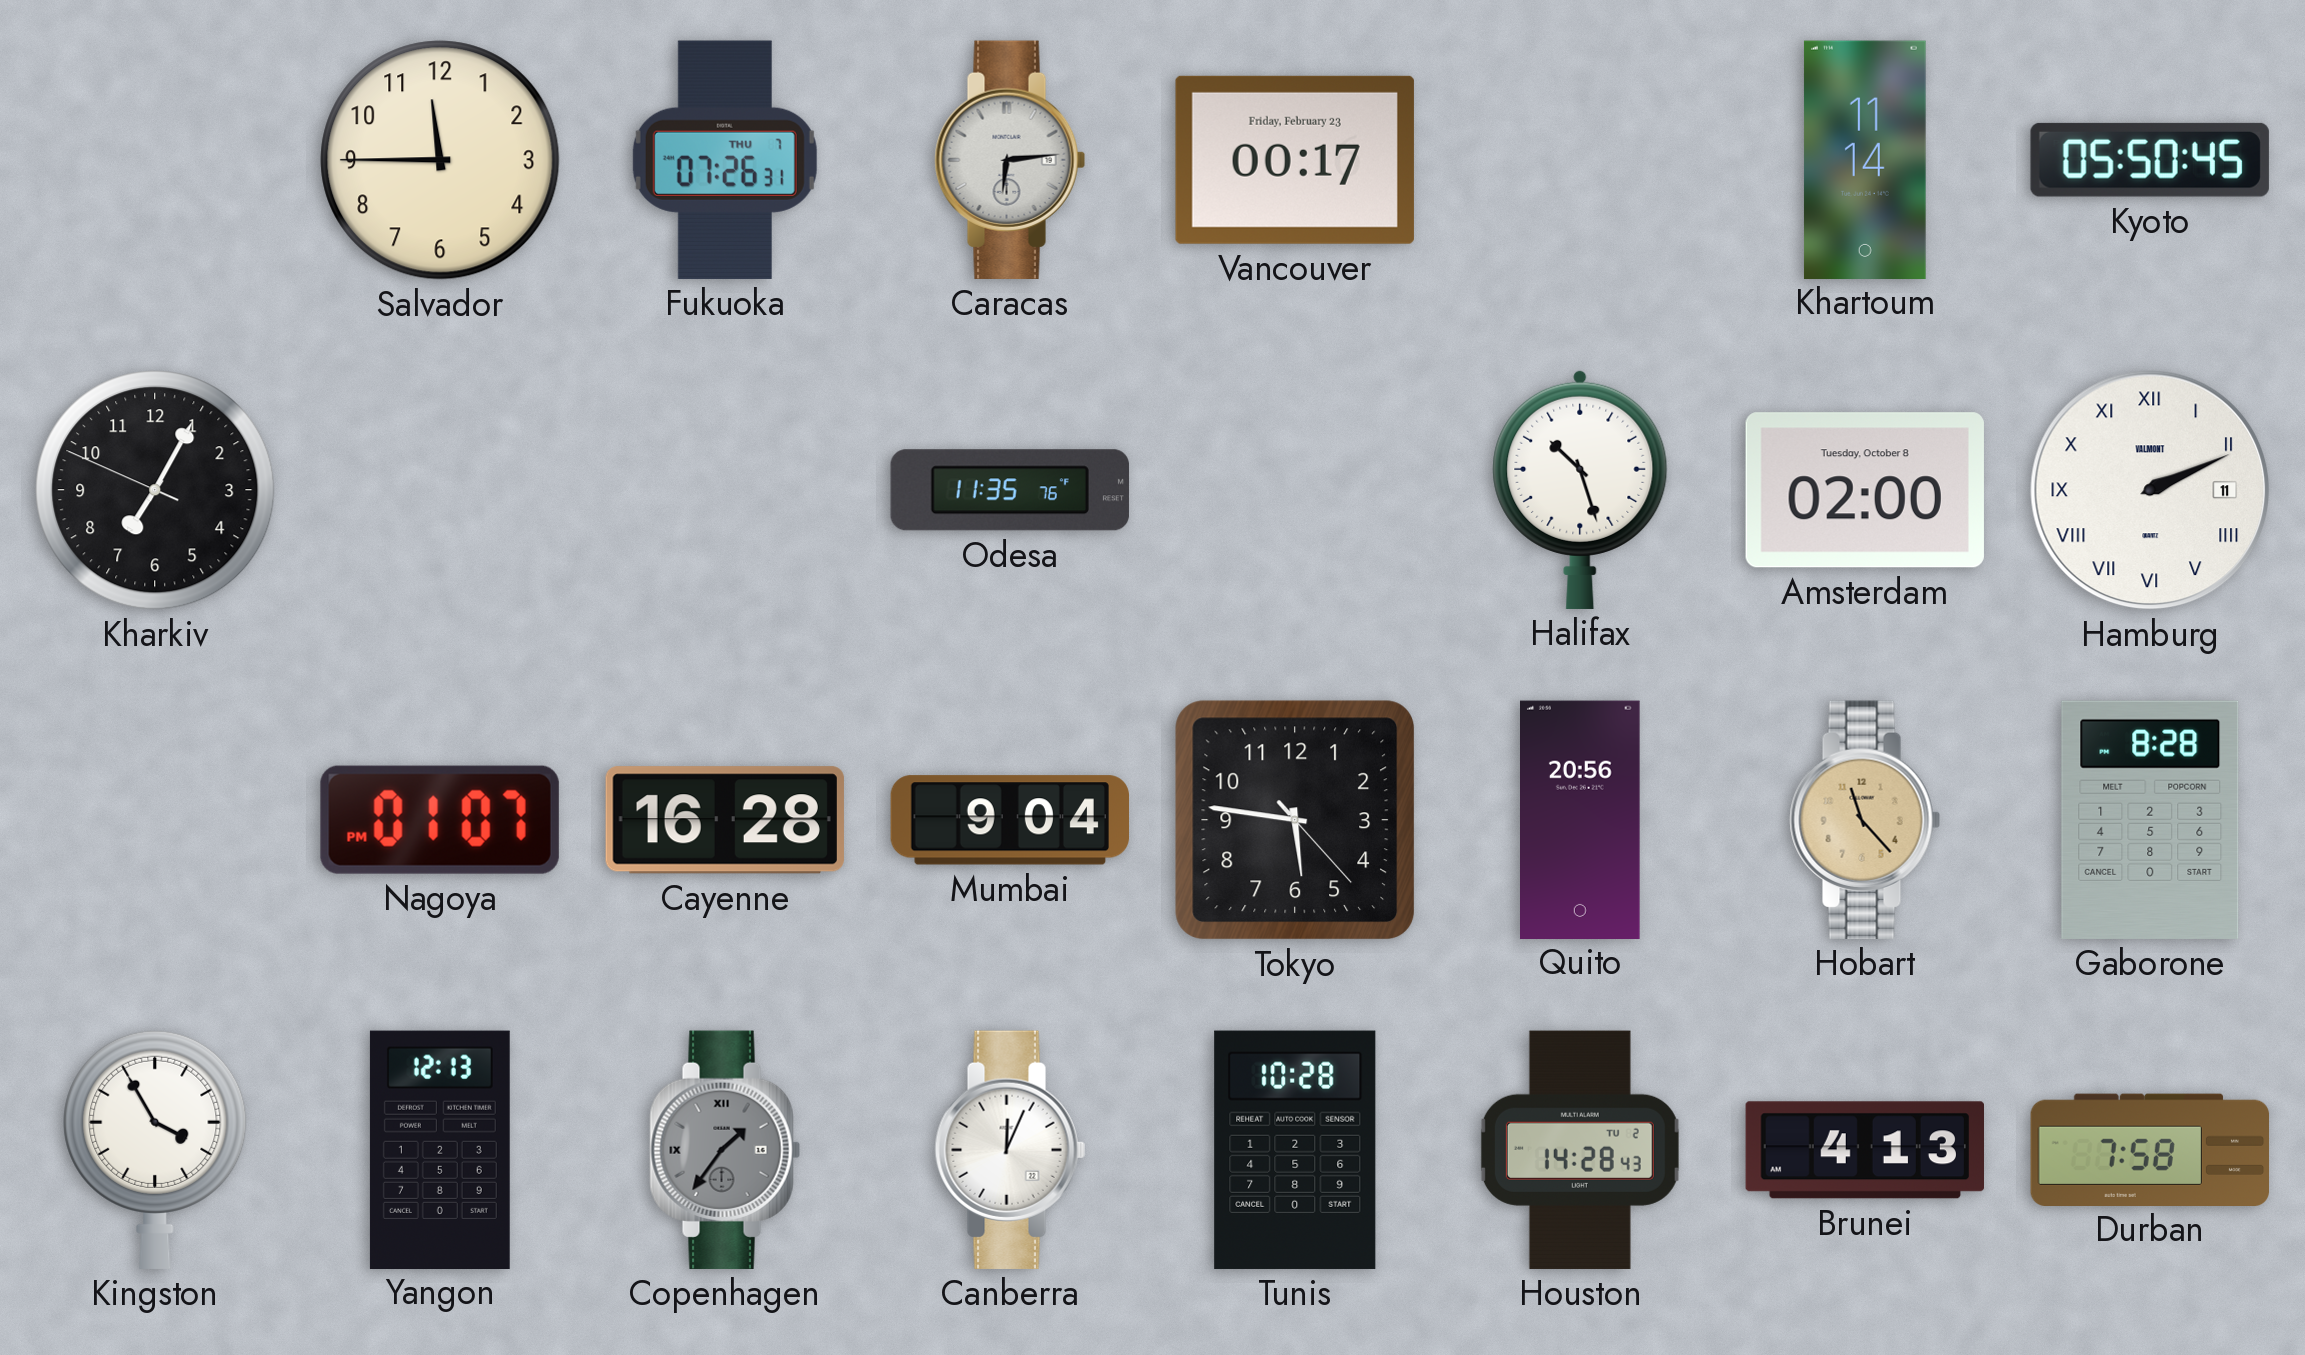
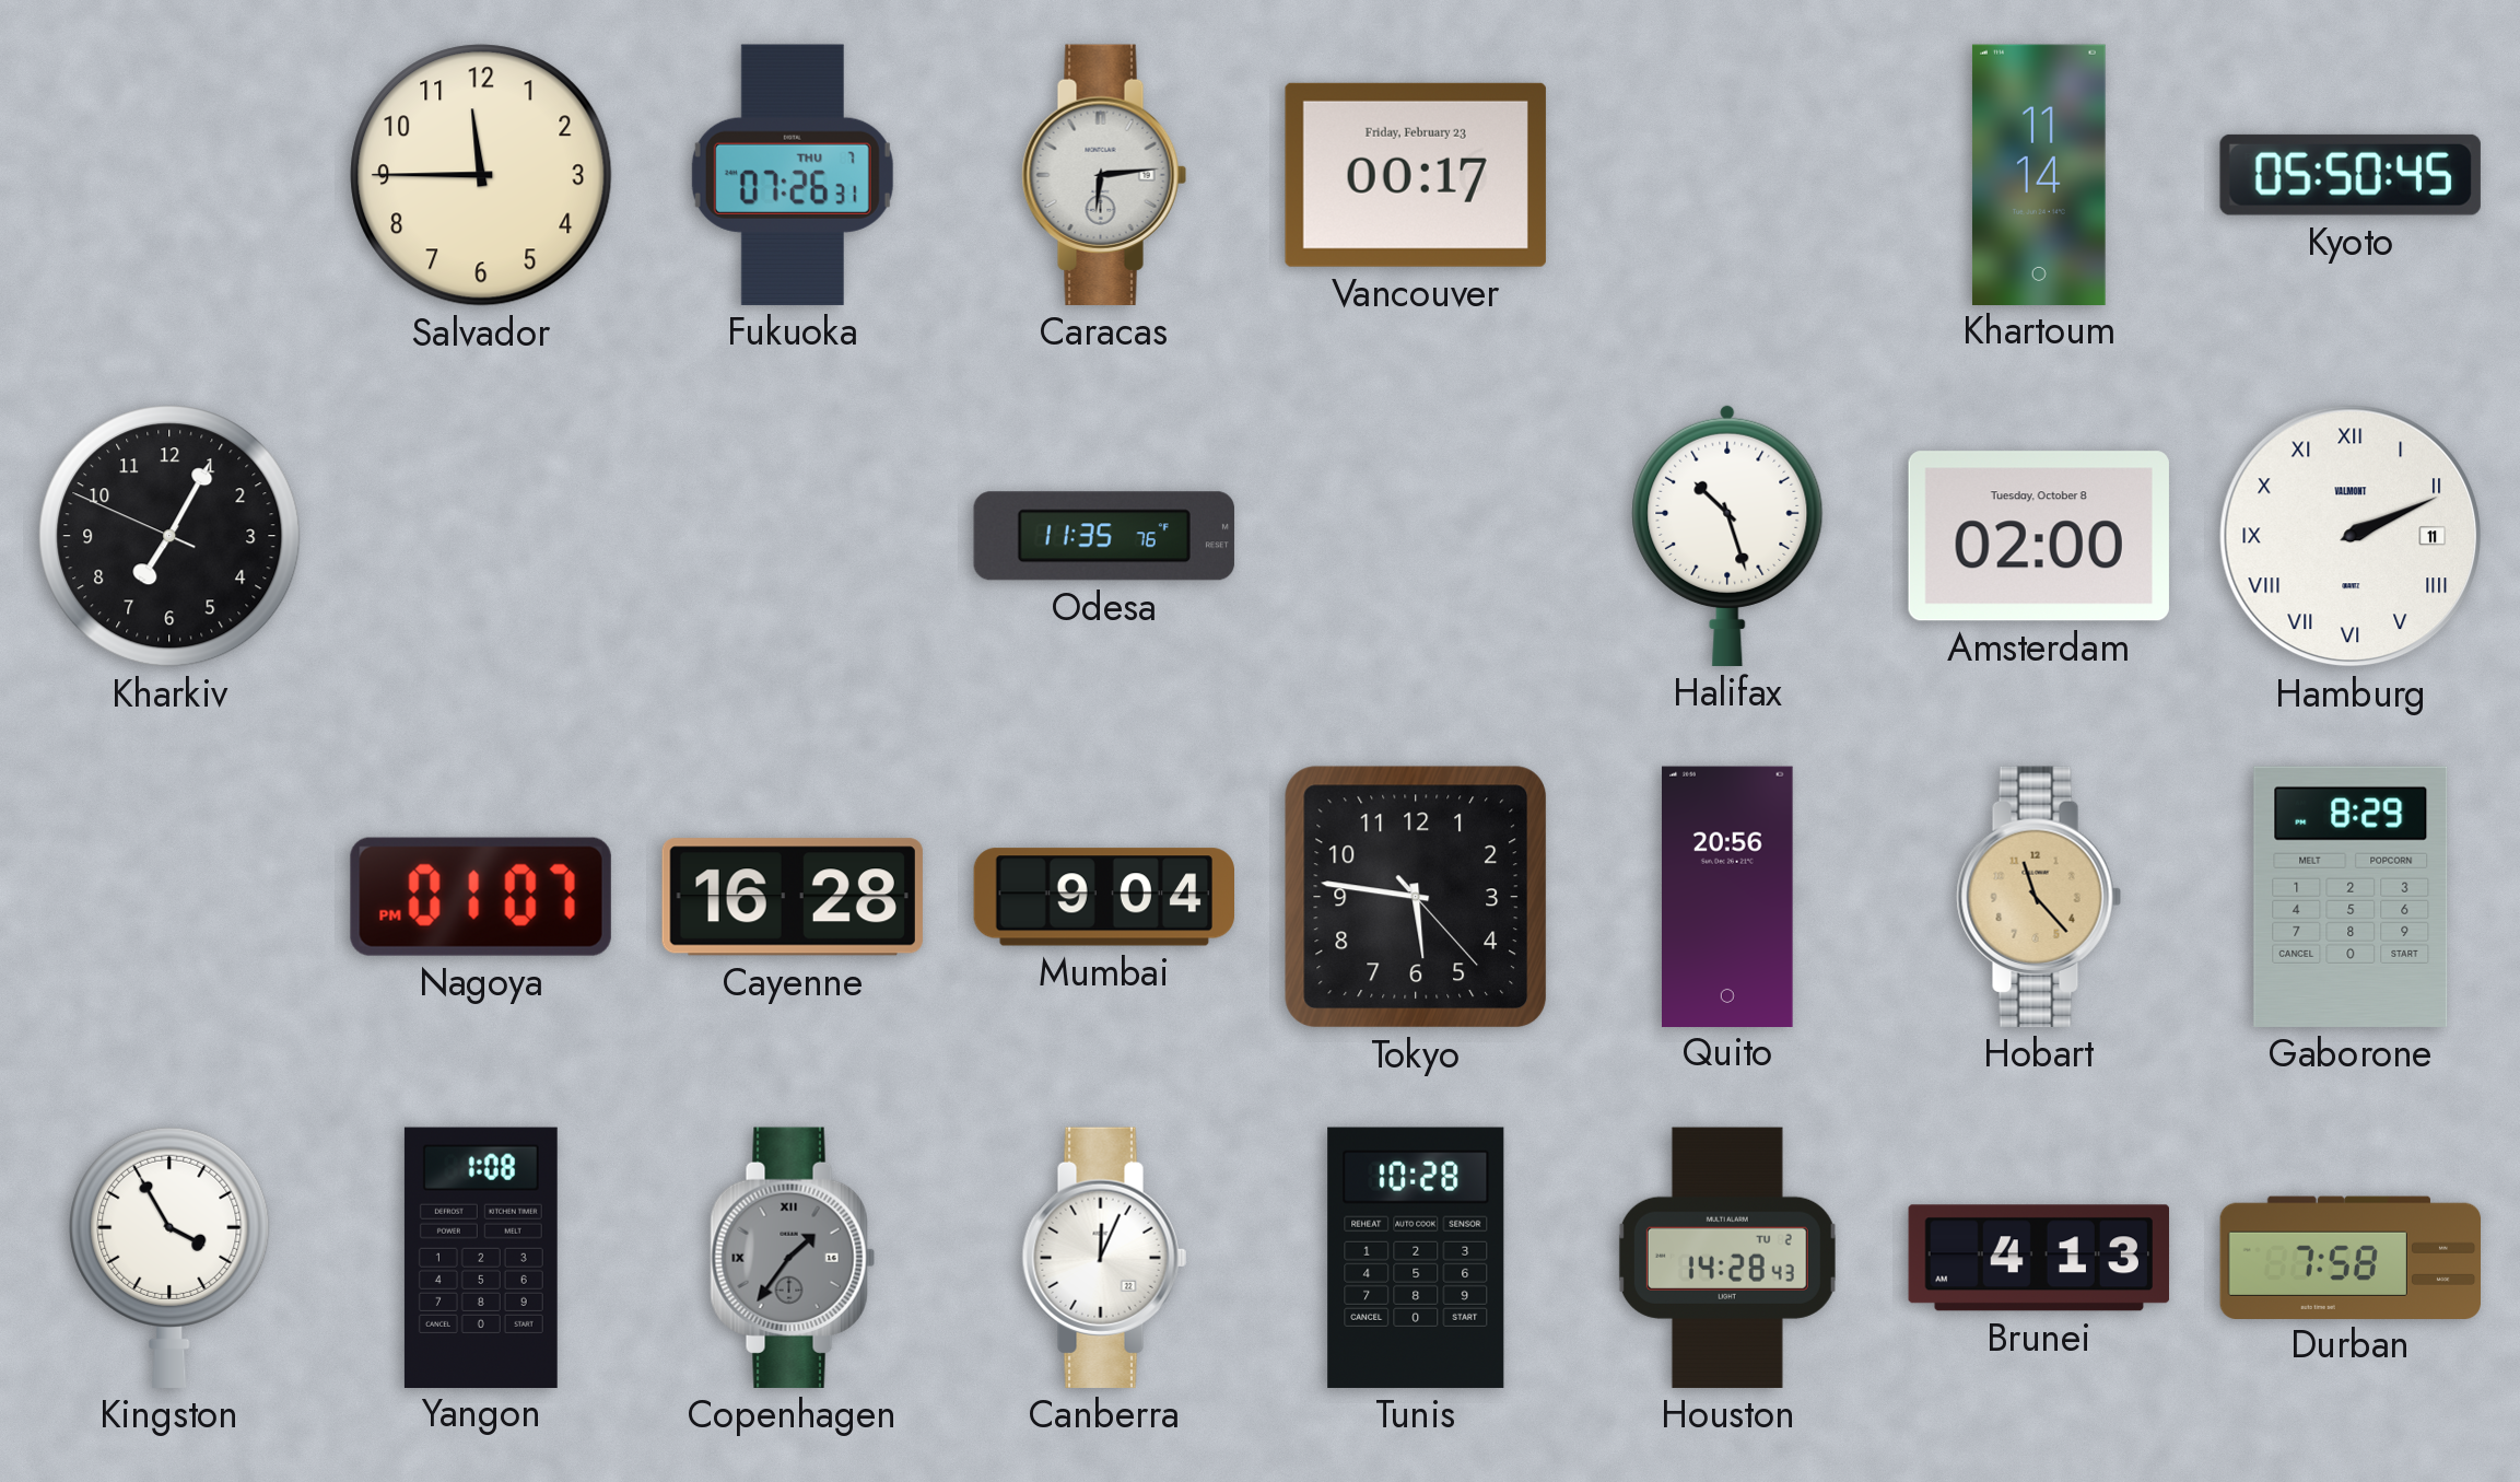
Gaborone: 8:28 -> 8:29
Yangon: 12:13 -> 1:08
